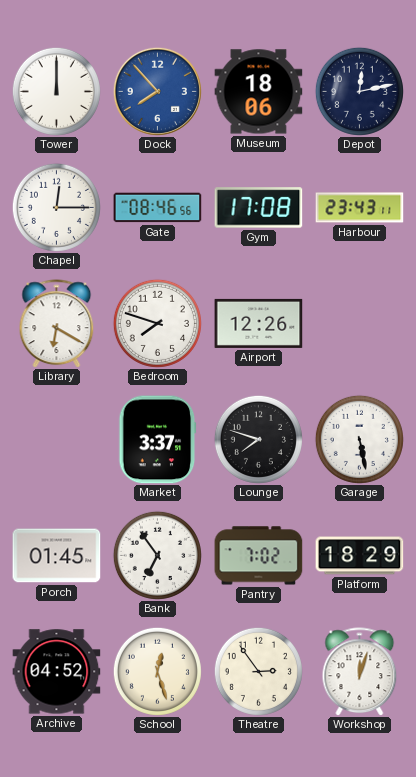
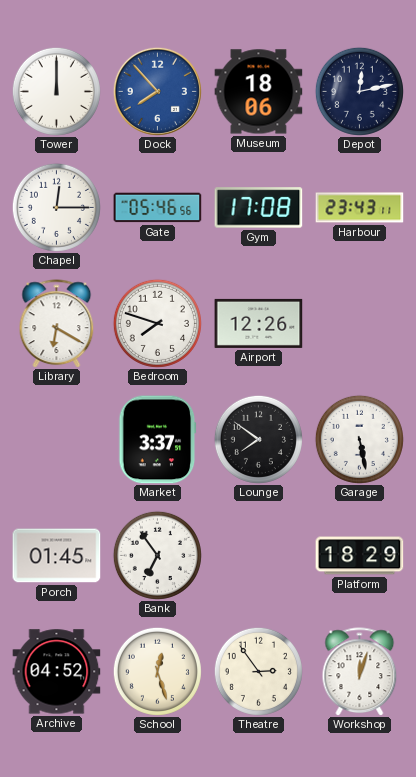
Gate: 08:46 -> 05:46
Lounge: 7:48 -> 7:51
Pantry: 7:02 -> none
